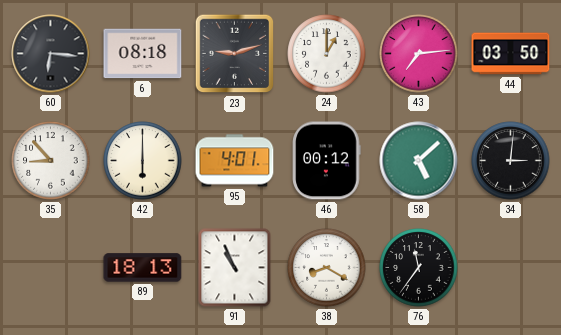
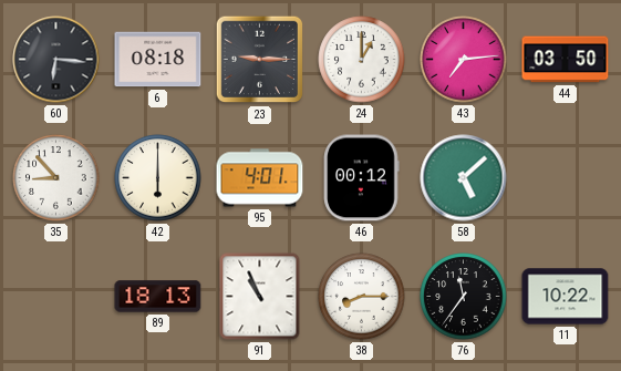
23: 9:12 -> 9:15
34: 3:01 -> none
38: 8:20 -> 8:15
11: none -> 10:22
